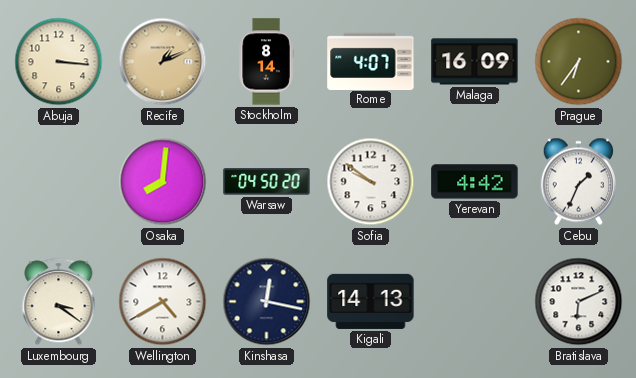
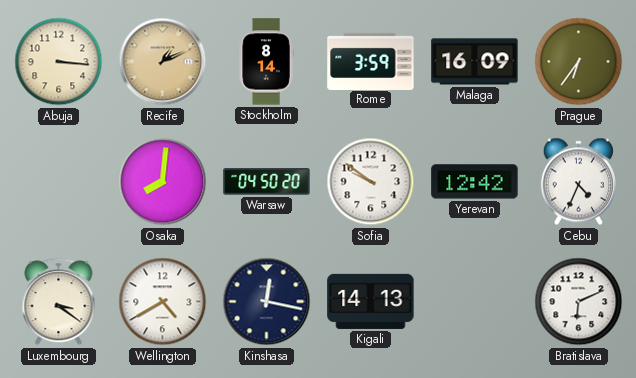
Rome: 4:07 -> 3:59
Yerevan: 4:42 -> 12:42
Cebu: 1:34 -> 4:34
